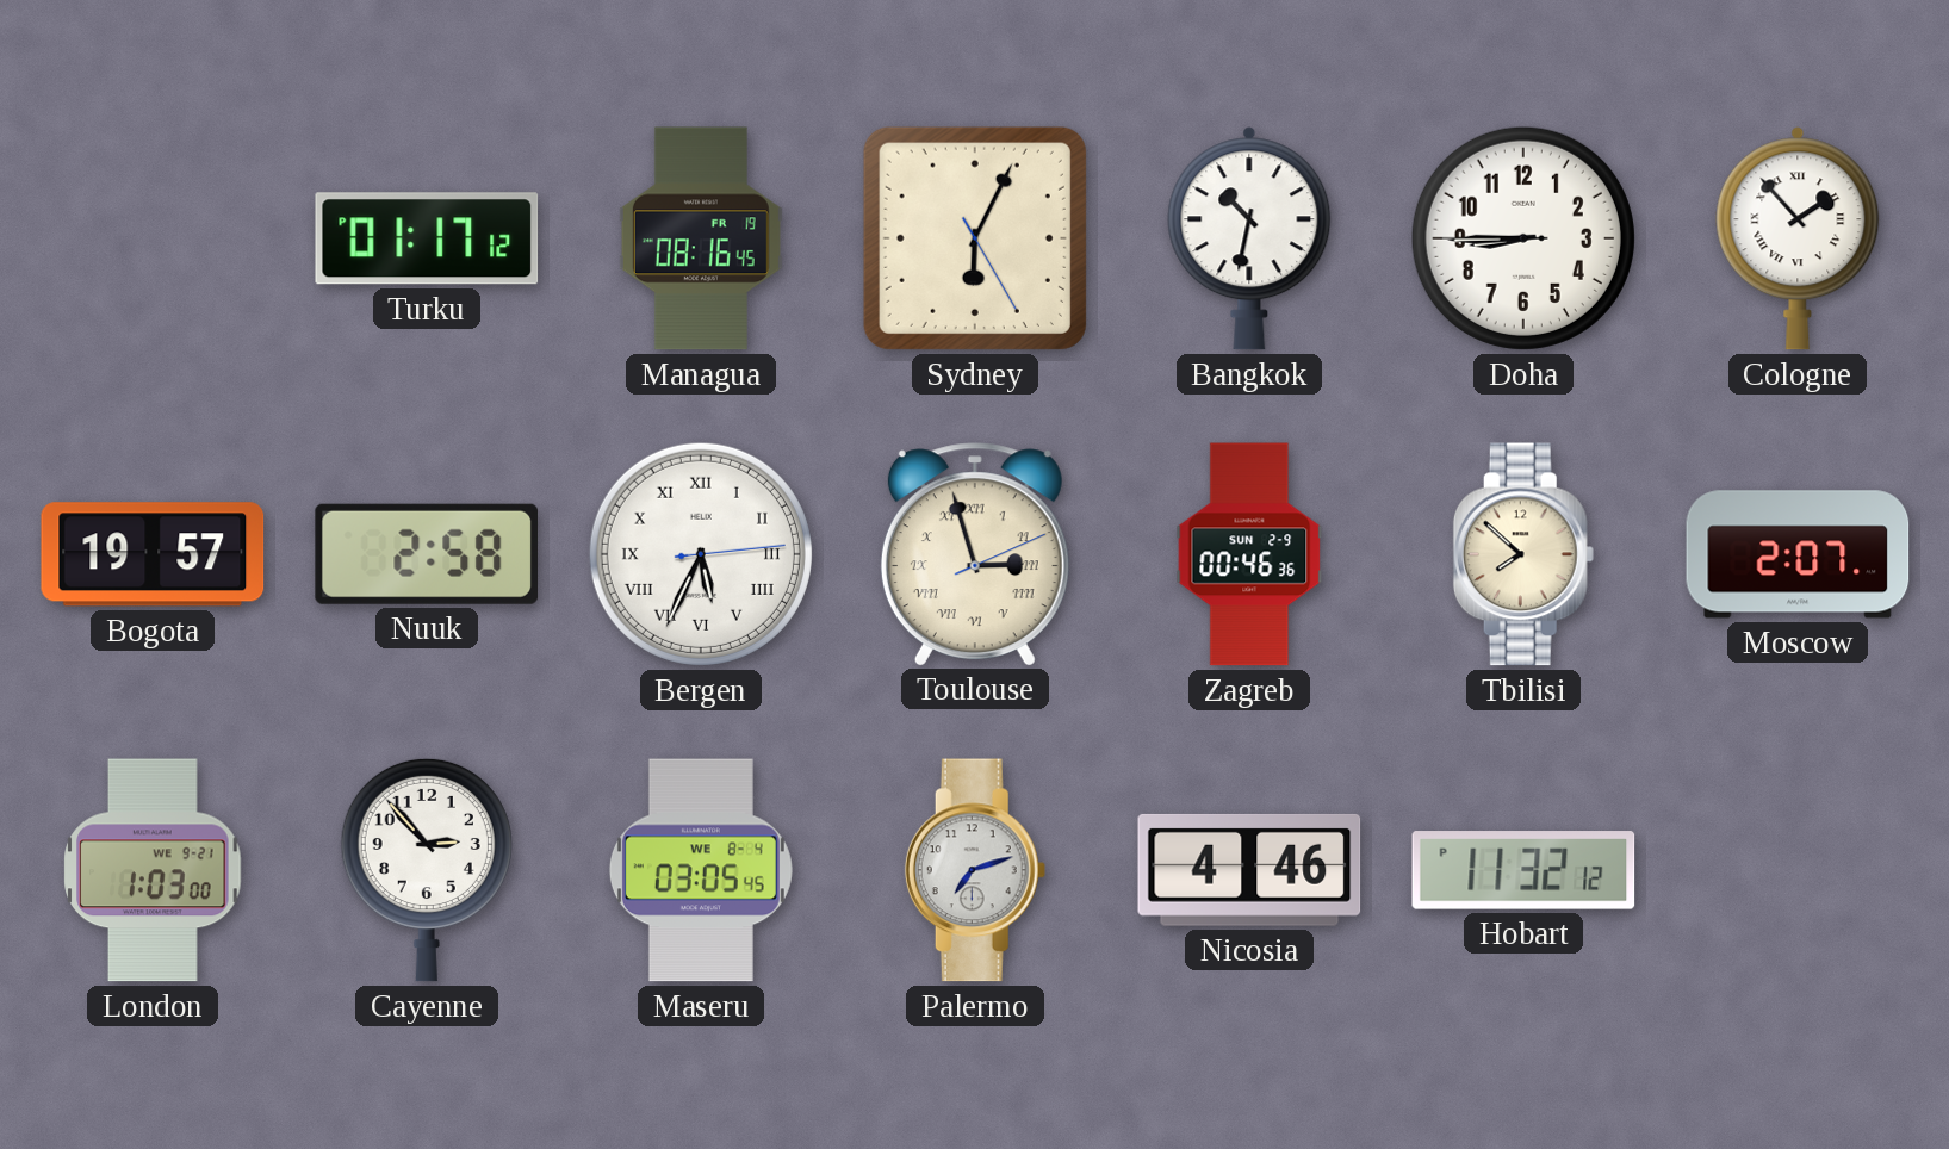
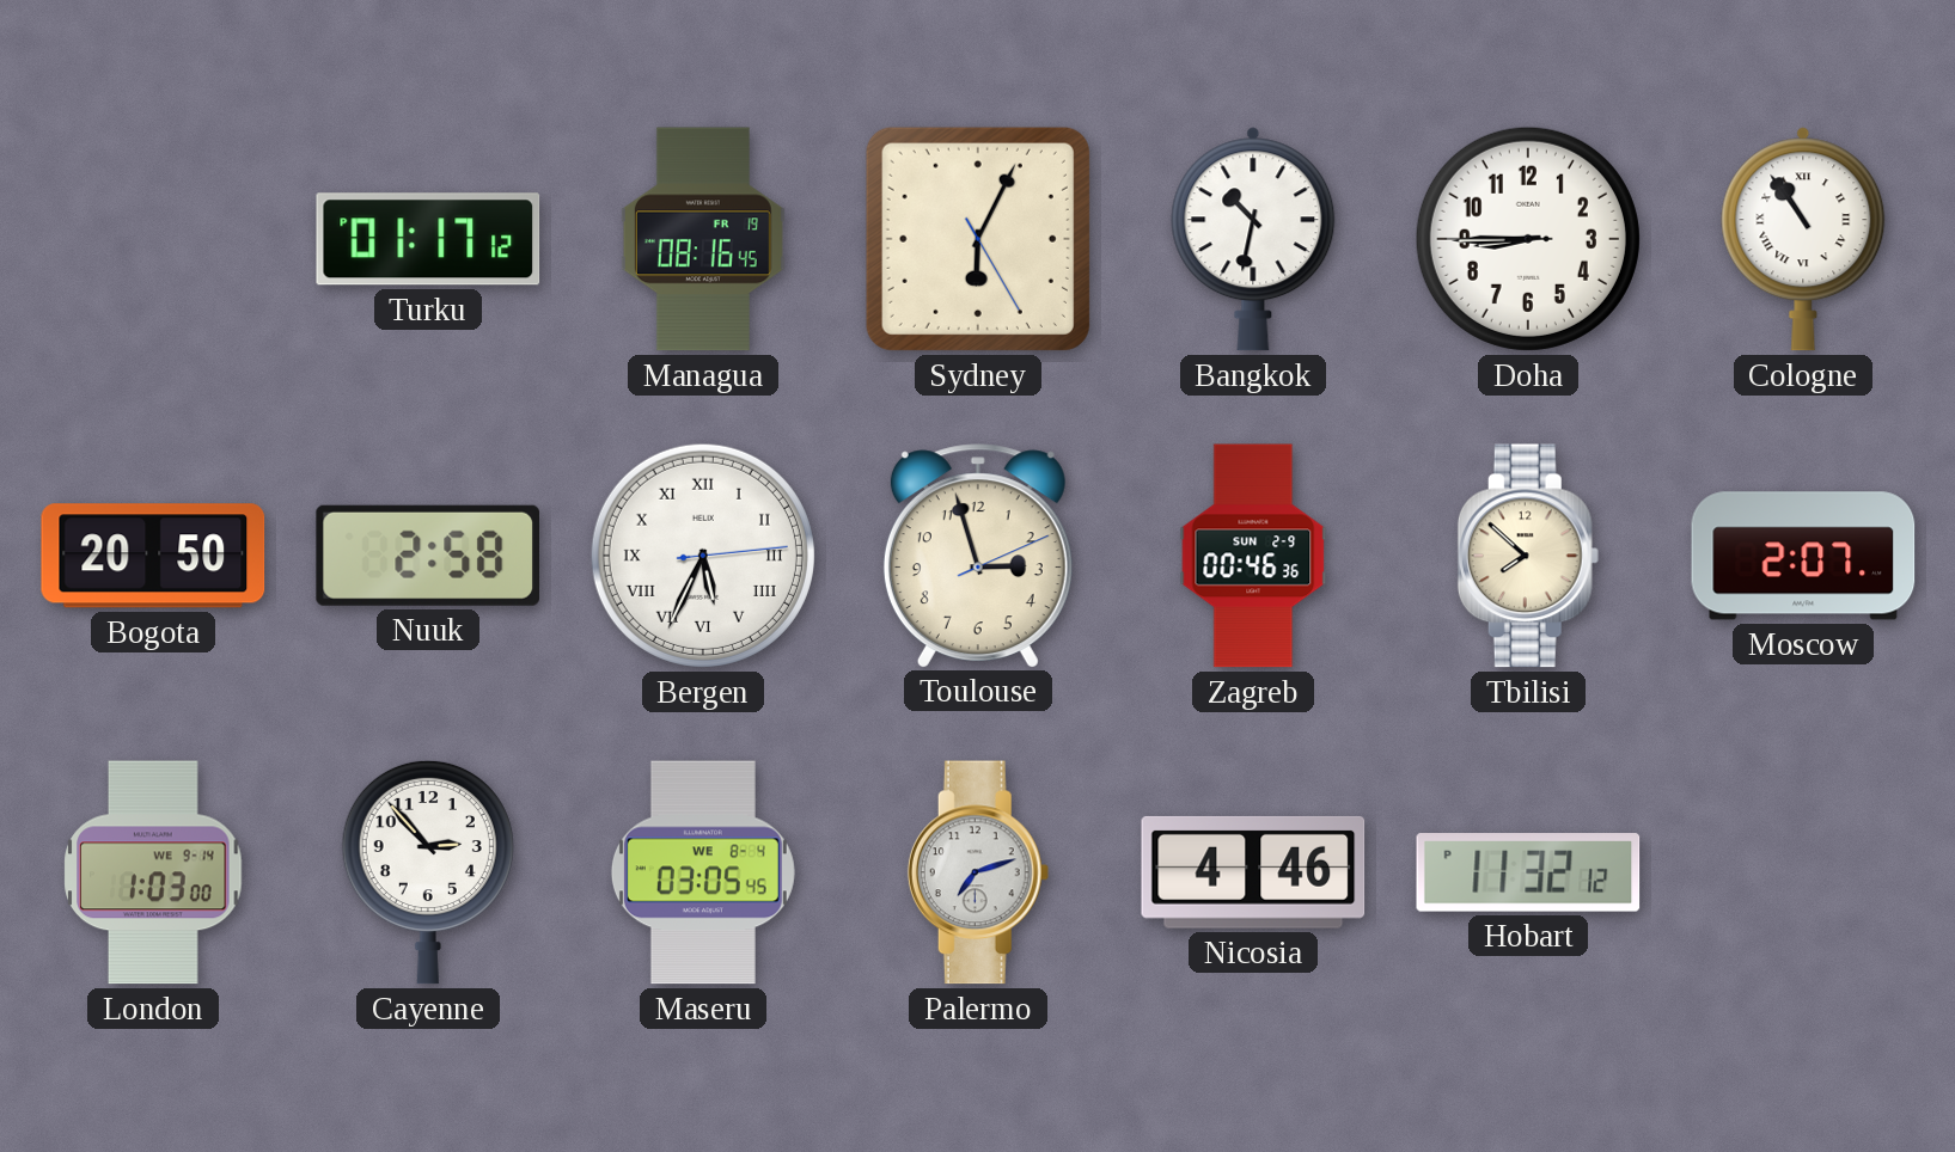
Cologne: 1:53 -> 10:54
Bogota: 19:57 -> 20:50
Toulouse numerals: Roman -> Arabic
London date: WE 9-21 -> WE 9-14
